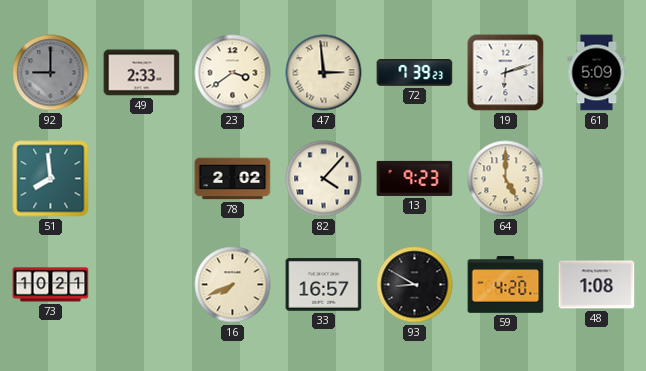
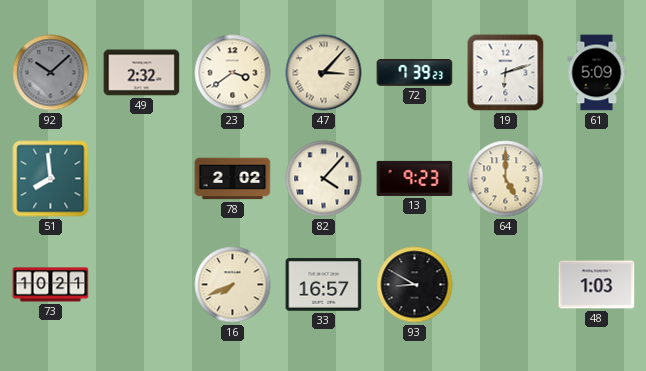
92: 9:00 -> 10:08
49: 2:33 -> 2:32
47: 2:59 -> 3:07
59: 4:20 -> none
48: 1:08 -> 1:03
